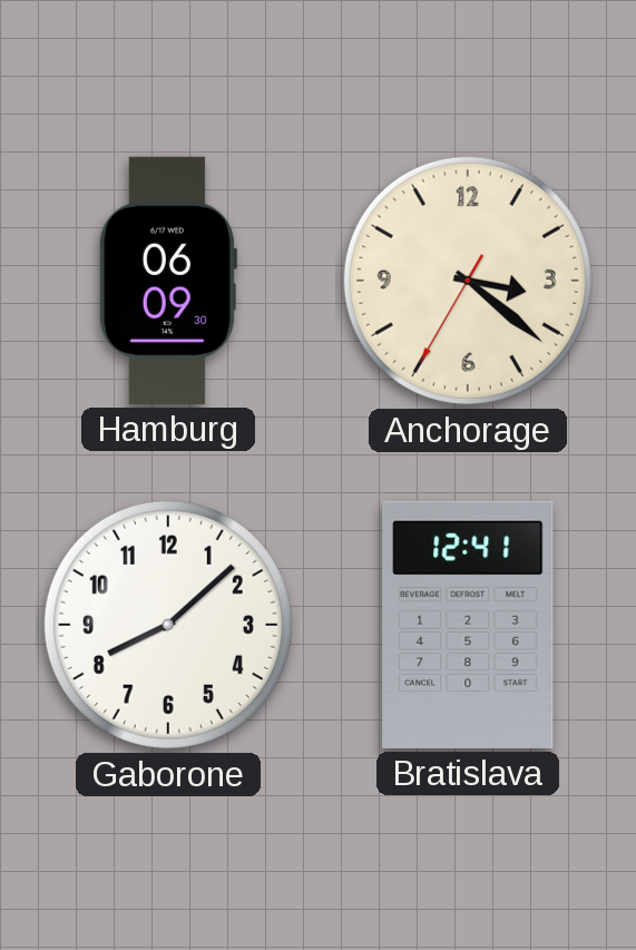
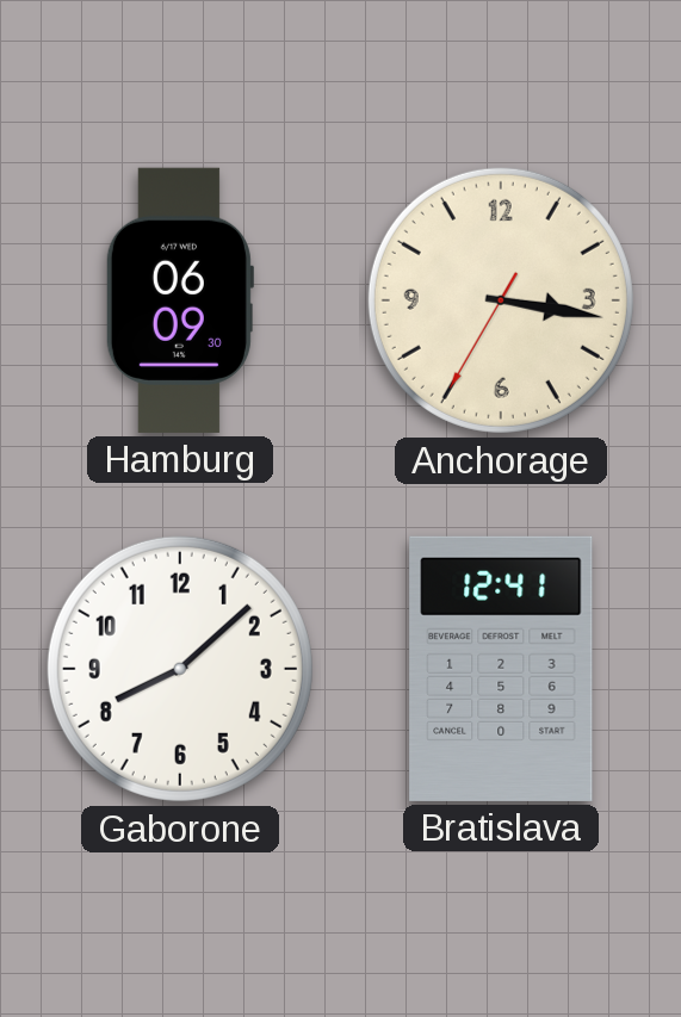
Anchorage: 3:21 -> 3:16
